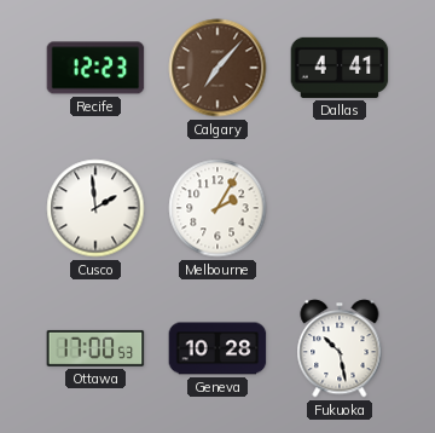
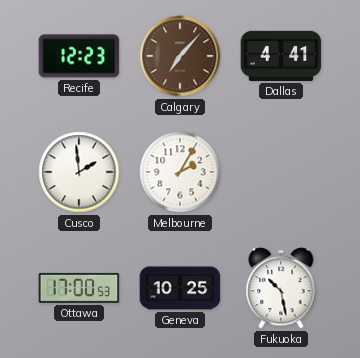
Geneva: 10:28 -> 10:25
